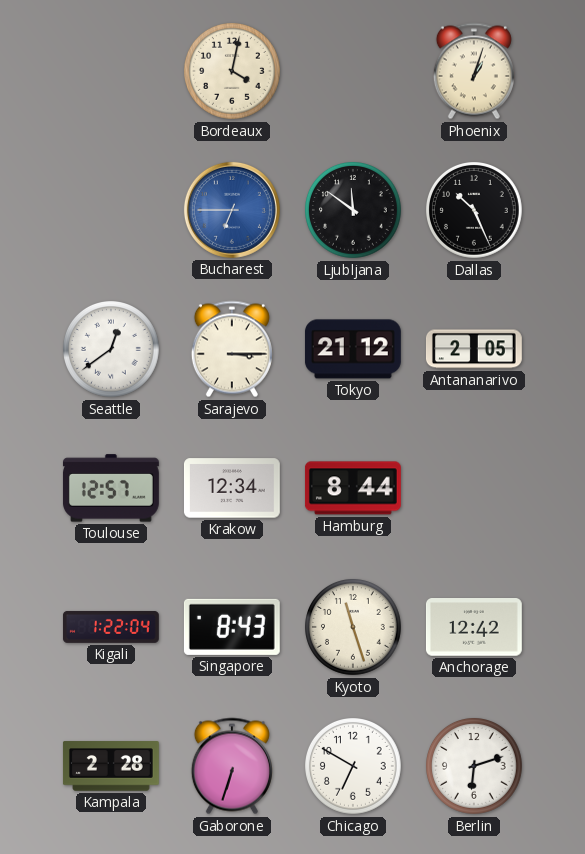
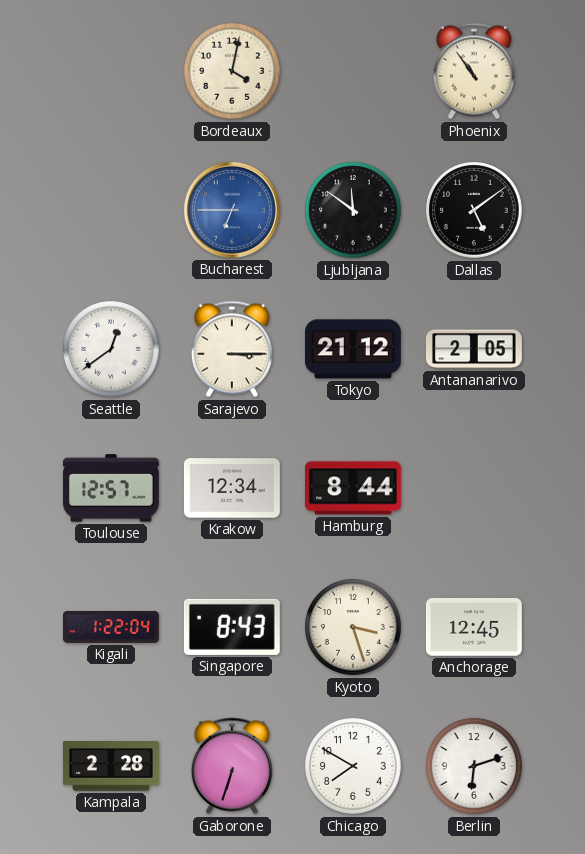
Phoenix: 1:03 -> 10:54
Dallas: 10:26 -> 5:09
Kyoto: 11:27 -> 3:27
Anchorage: 12:42 -> 12:45
Chicago: 6:50 -> 7:50
